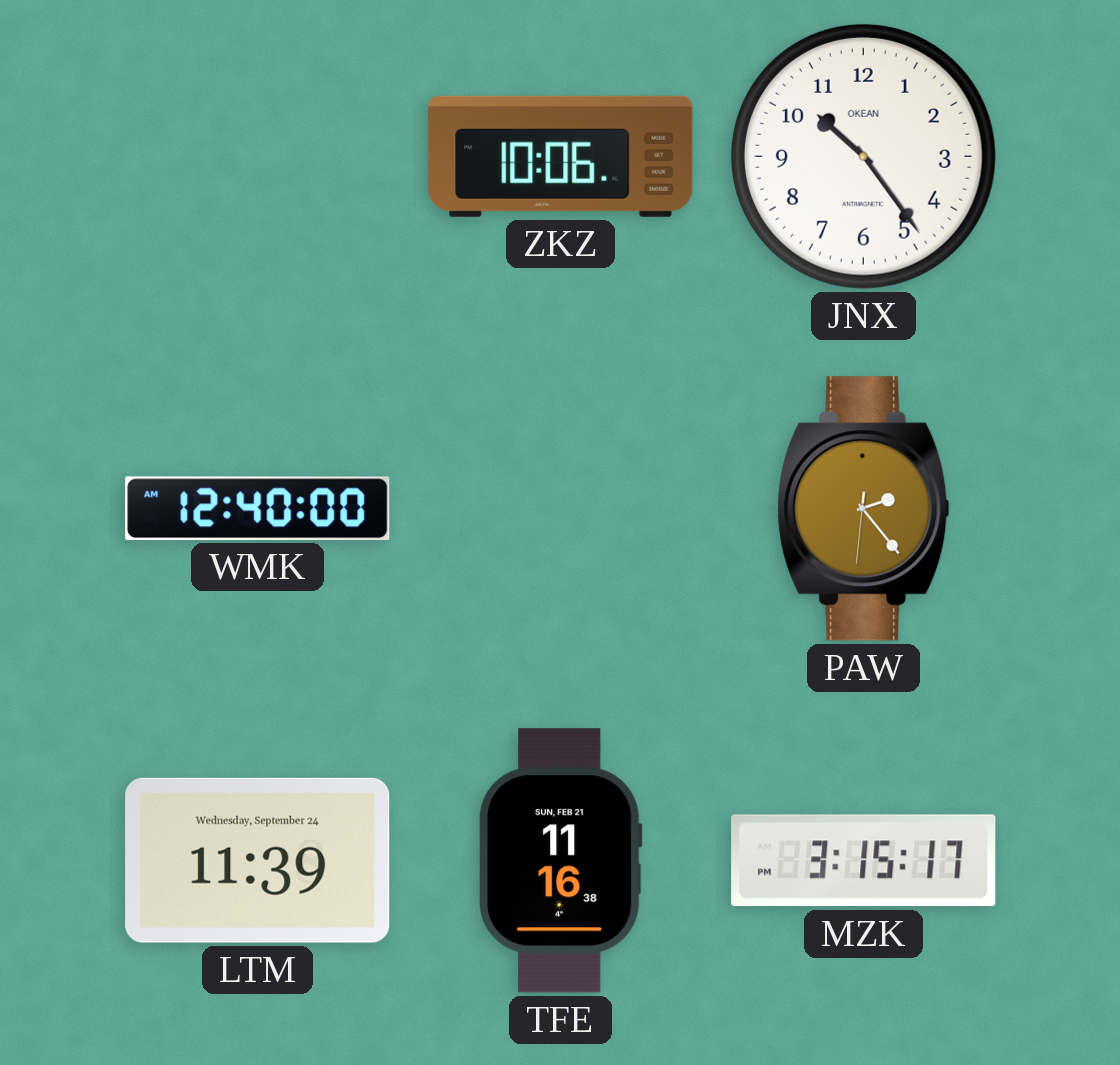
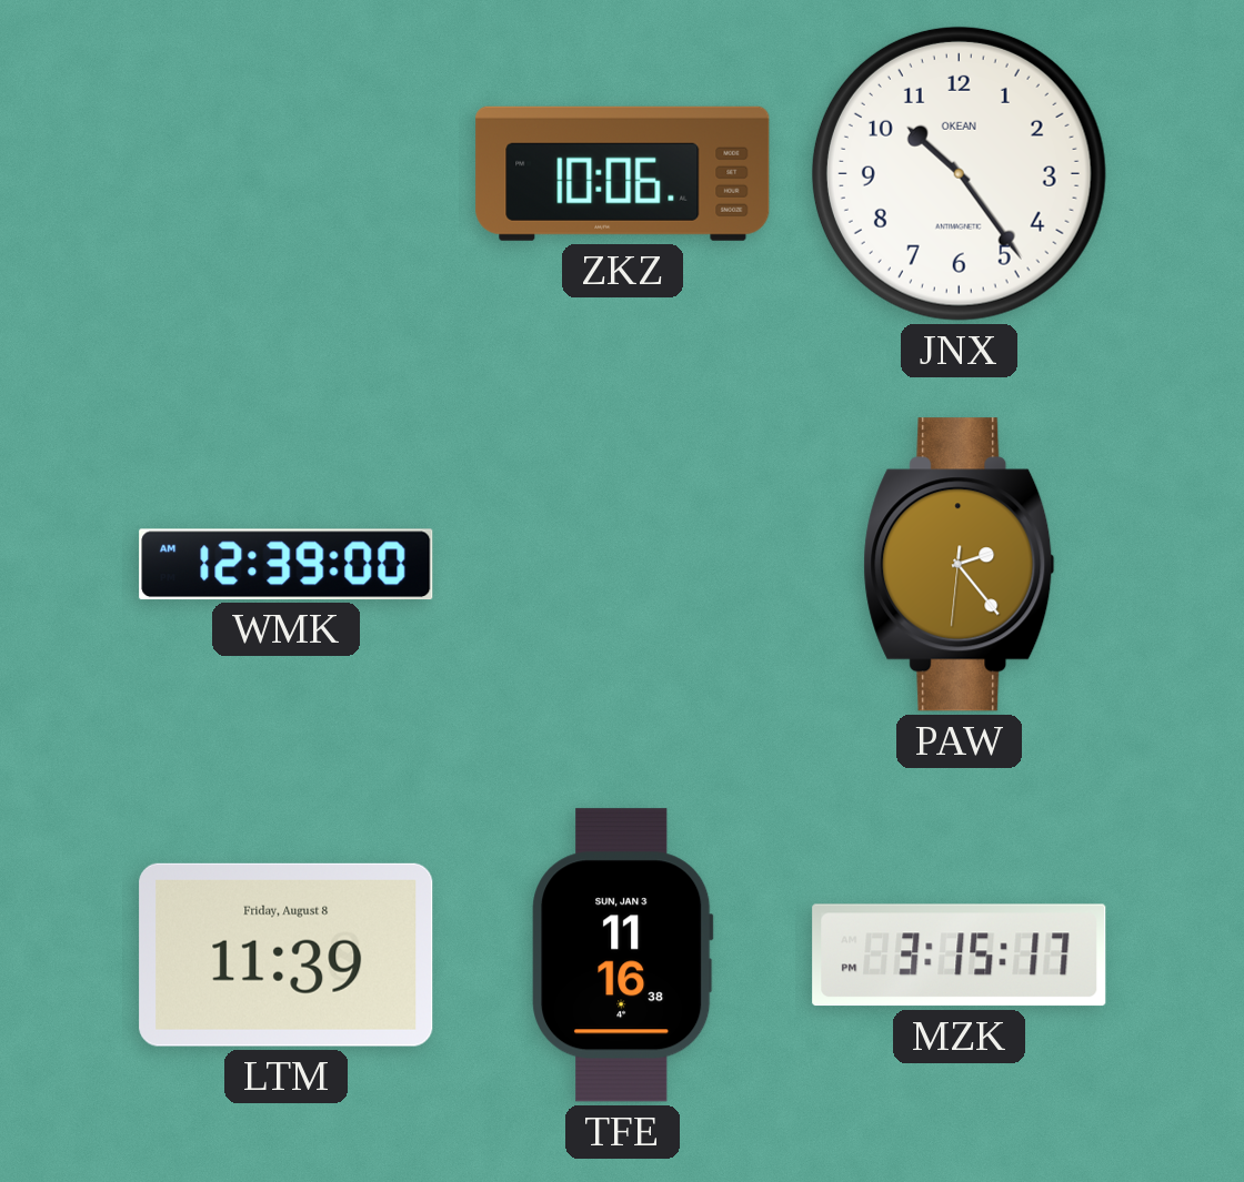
WMK: 12:40 -> 12:39
LTM date: Wednesday, September 24 -> Friday, August 8
TFE date: SUN, FEB 21 -> SUN, JAN 3
